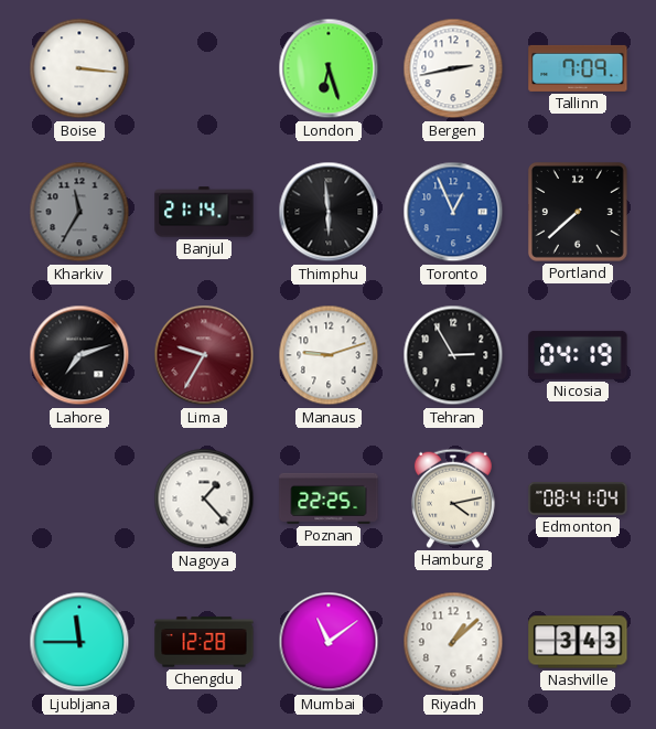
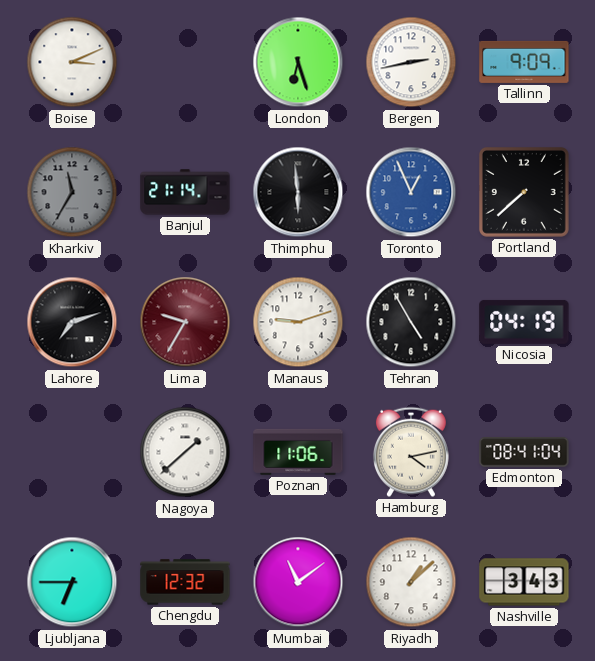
Boise: 3:16 -> 3:11
Tallinn: 7:09 -> 9:09
Tehran: 2:55 -> 4:55
Nagoya: 1:23 -> 1:38
Poznan: 22:25 -> 11:06
Ljubljana: 11:45 -> 6:45
Chengdu: 12:28 -> 12:32
